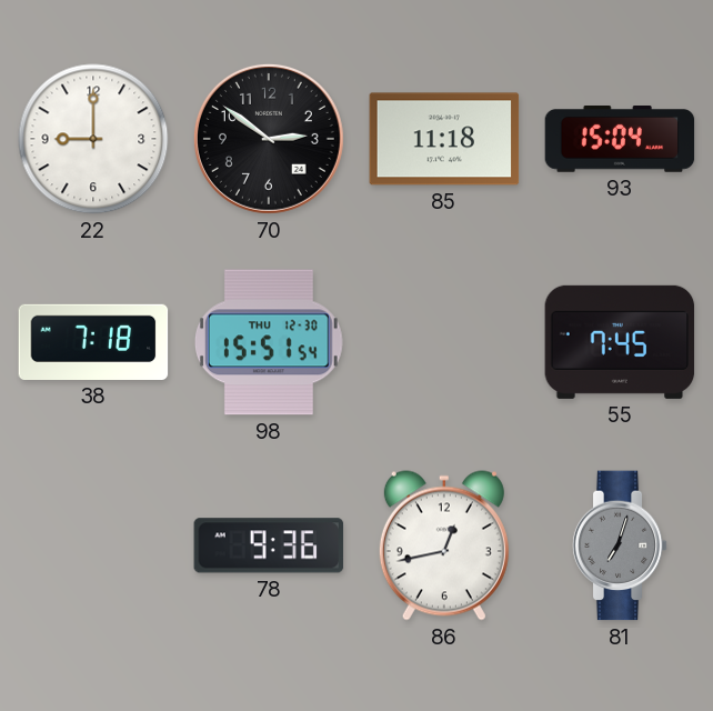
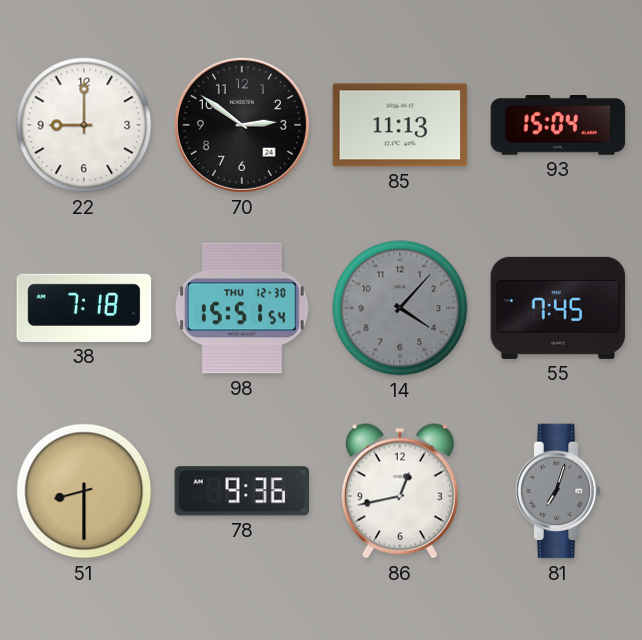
85: 11:18 -> 11:13
14: none -> 4:07
51: none -> 8:30
